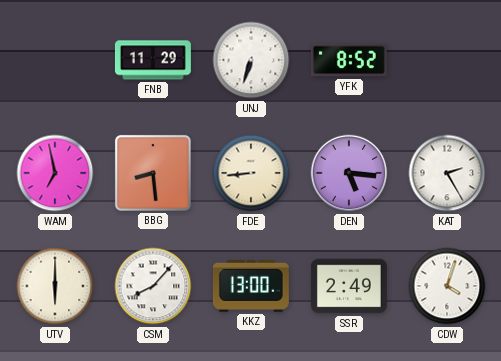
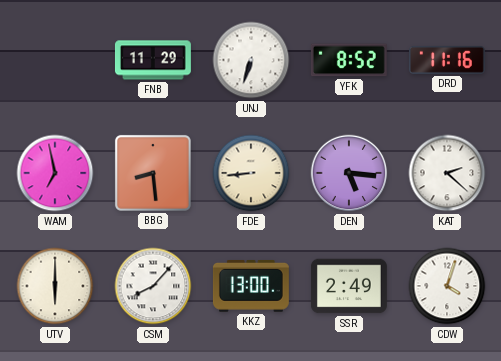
DRD: none -> 11:16
KAT: 2:25 -> 2:22
